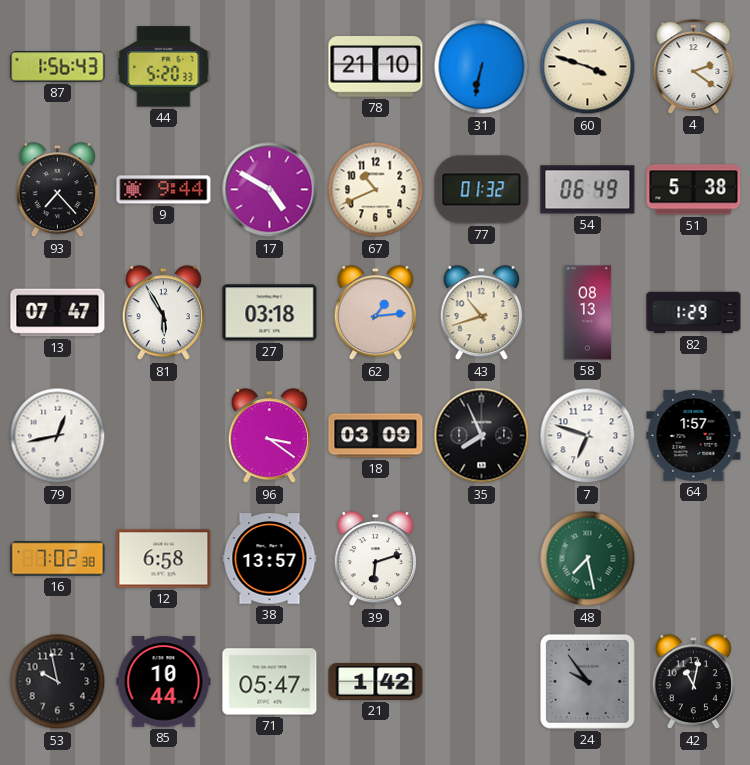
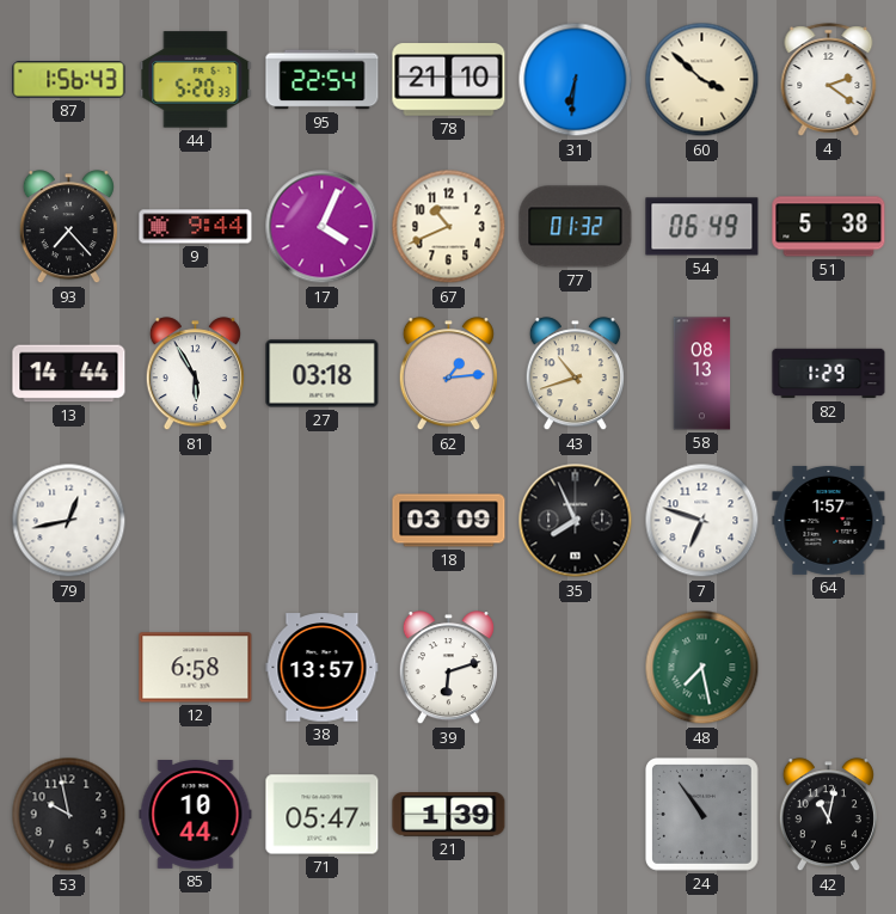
95: none -> 22:54
31: 6:32 -> 6:31
60: 3:48 -> 3:52
17: 4:50 -> 4:04
13: 07:47 -> 14:44
96: 3:21 -> none
16: 7:02 -> none
21: 1:42 -> 1:39
24: 9:54 -> 10:54
